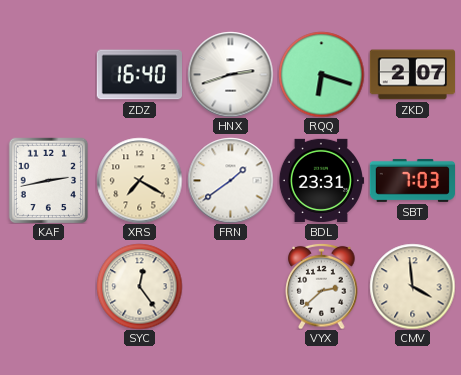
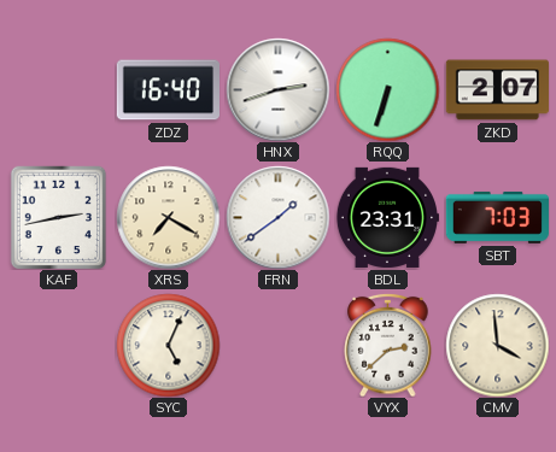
RQQ: 6:18 -> 6:33
SYC: 12:24 -> 5:04
